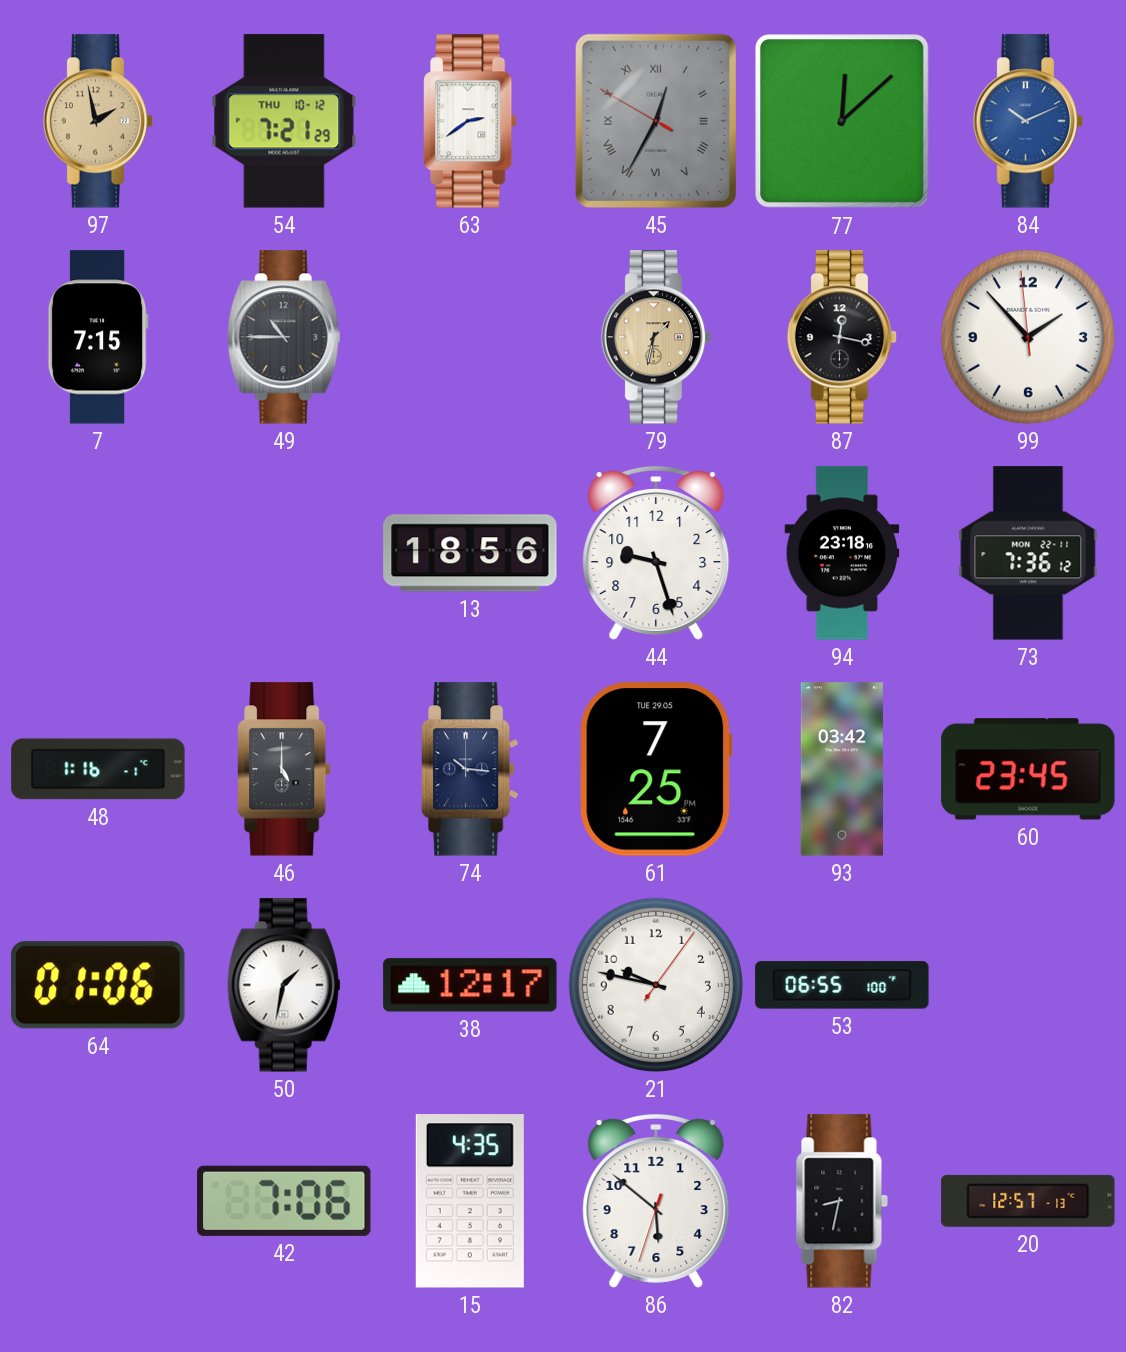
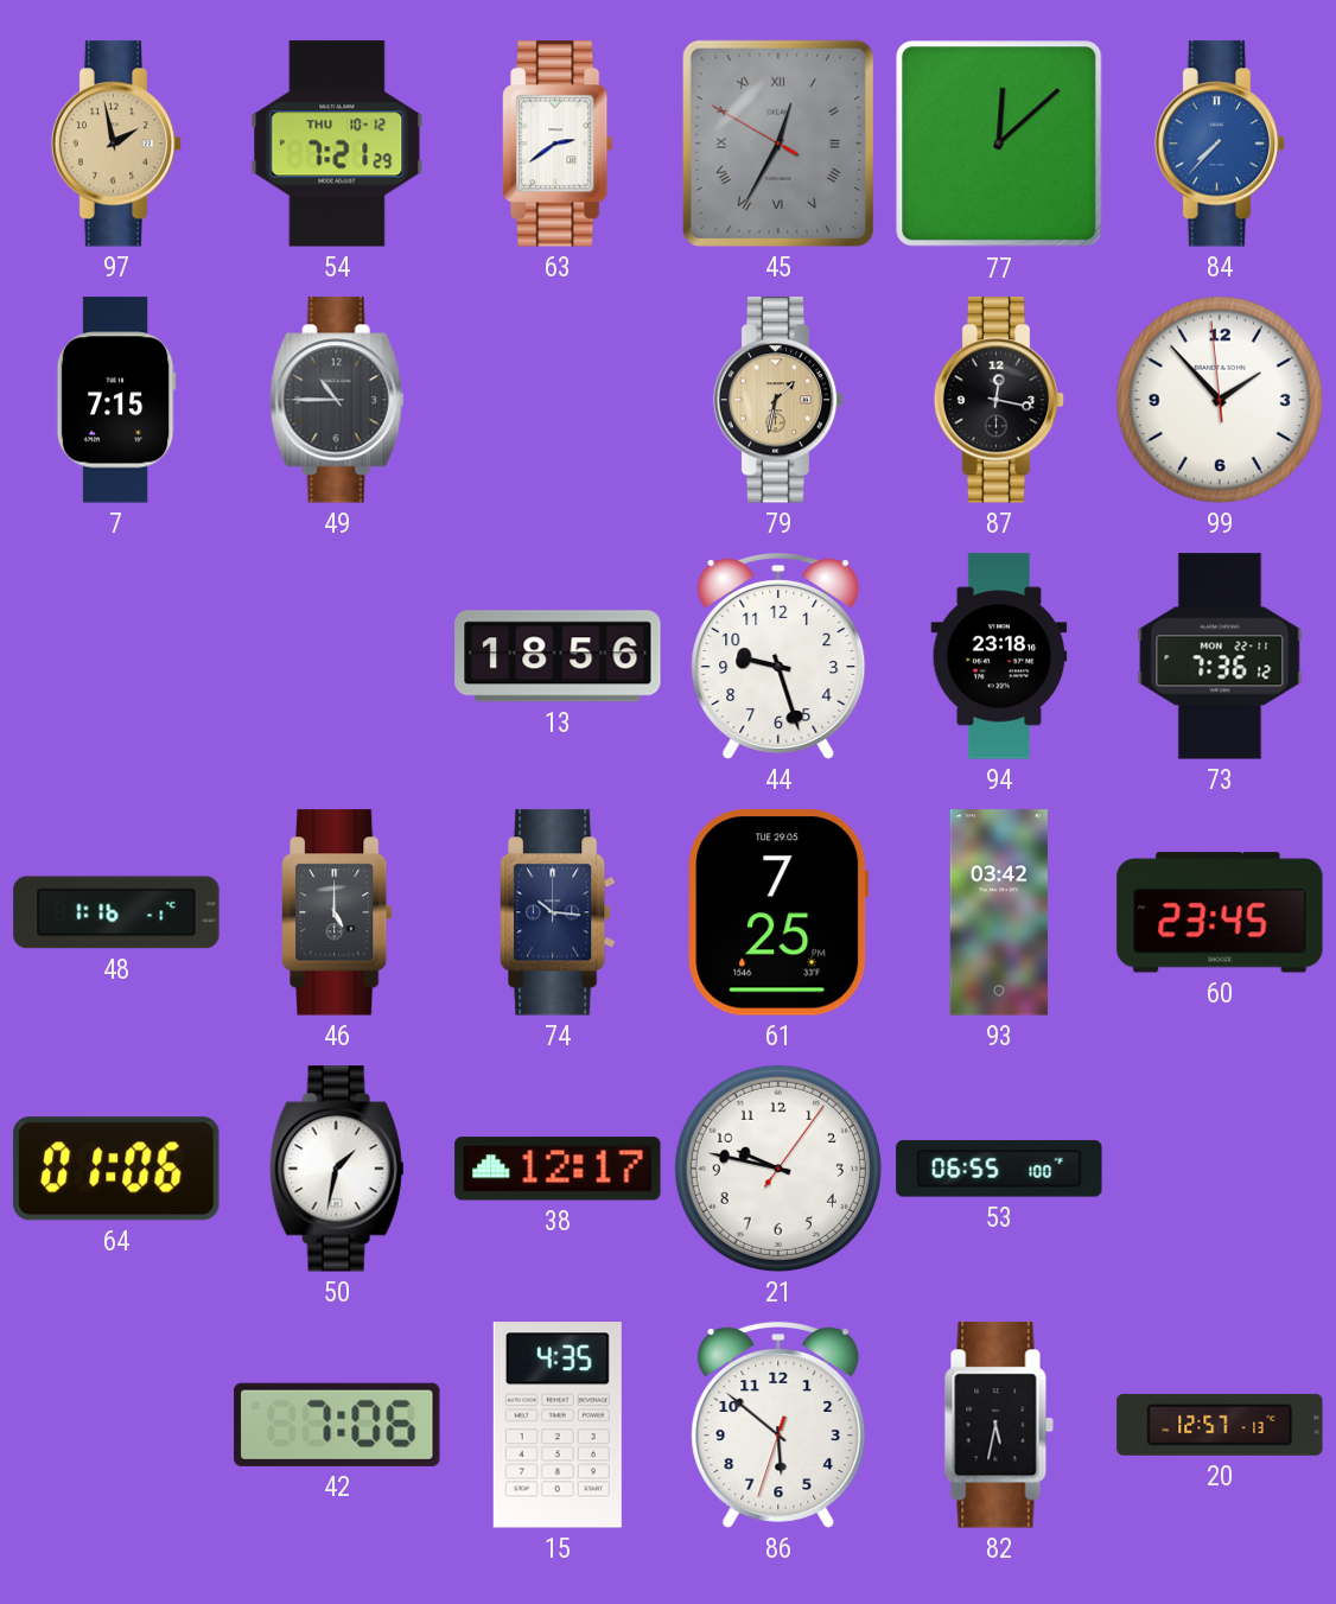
84: 10:11 -> 7:37
82: 8:32 -> 5:32
